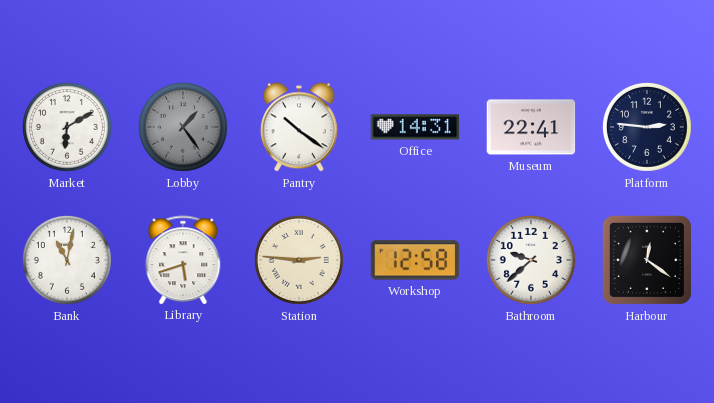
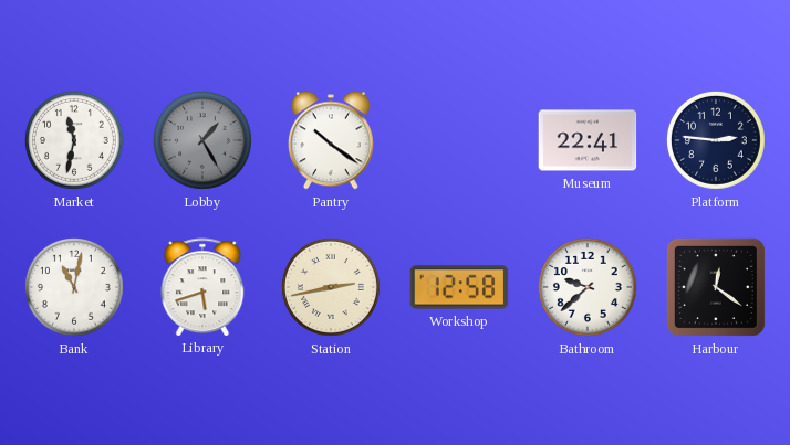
Market: 6:10 -> 11:32
Lobby: 1:24 -> 1:25
Office: 14:31 -> none
Station: 2:46 -> 2:43
